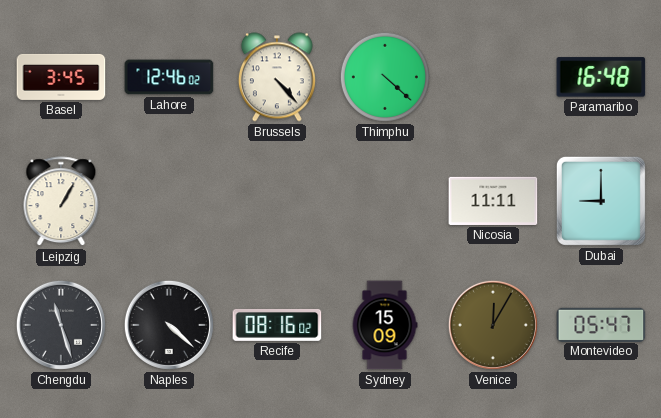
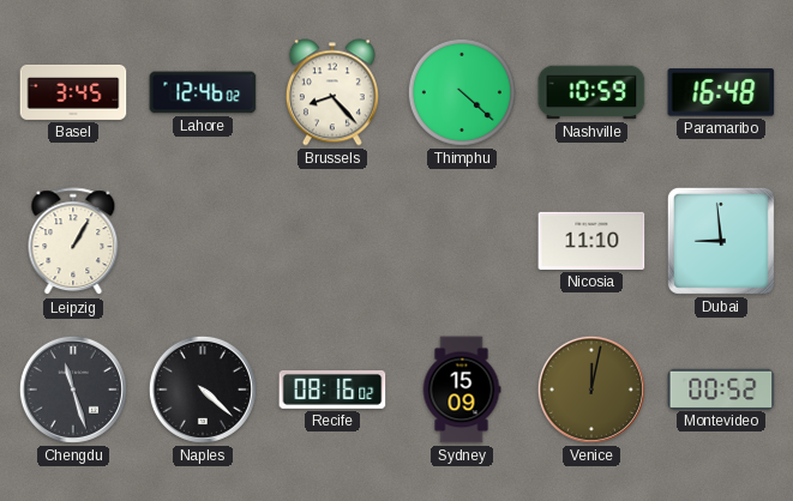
Brussels: 4:23 -> 8:23
Nashville: none -> 10:59
Nicosia: 11:11 -> 11:10
Dubai: 9:00 -> 8:59
Venice: 12:05 -> 12:02
Montevideo: 05:47 -> 00:52
